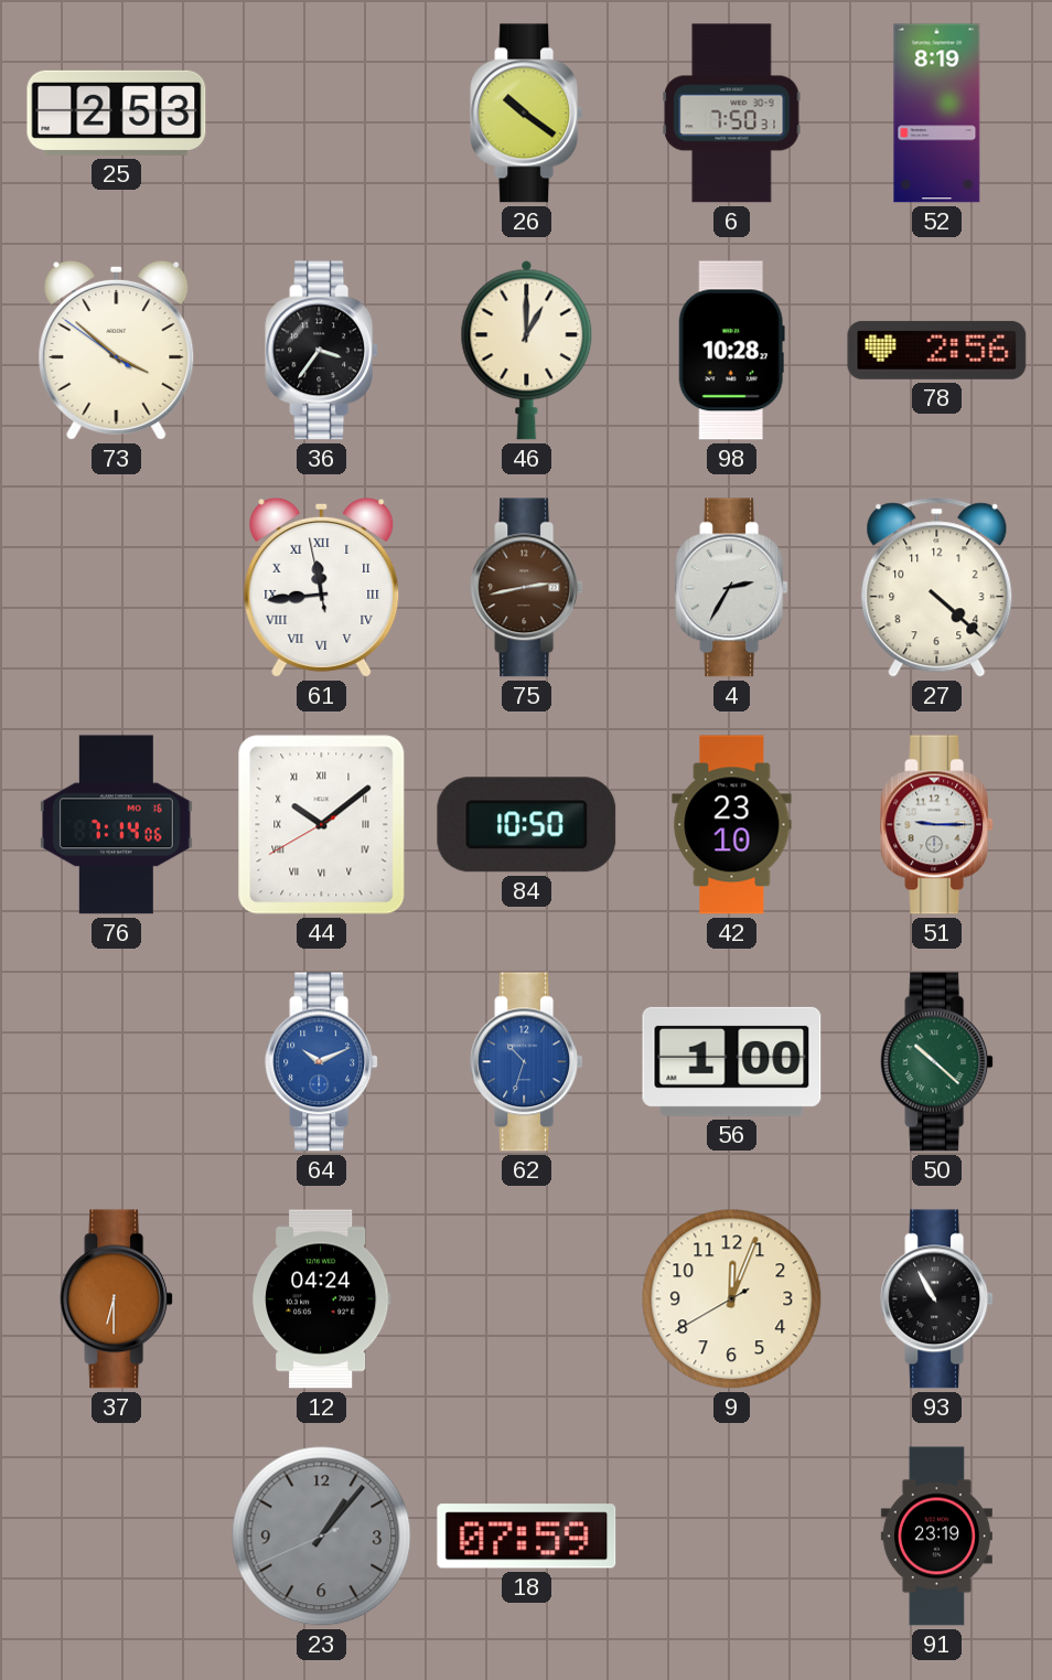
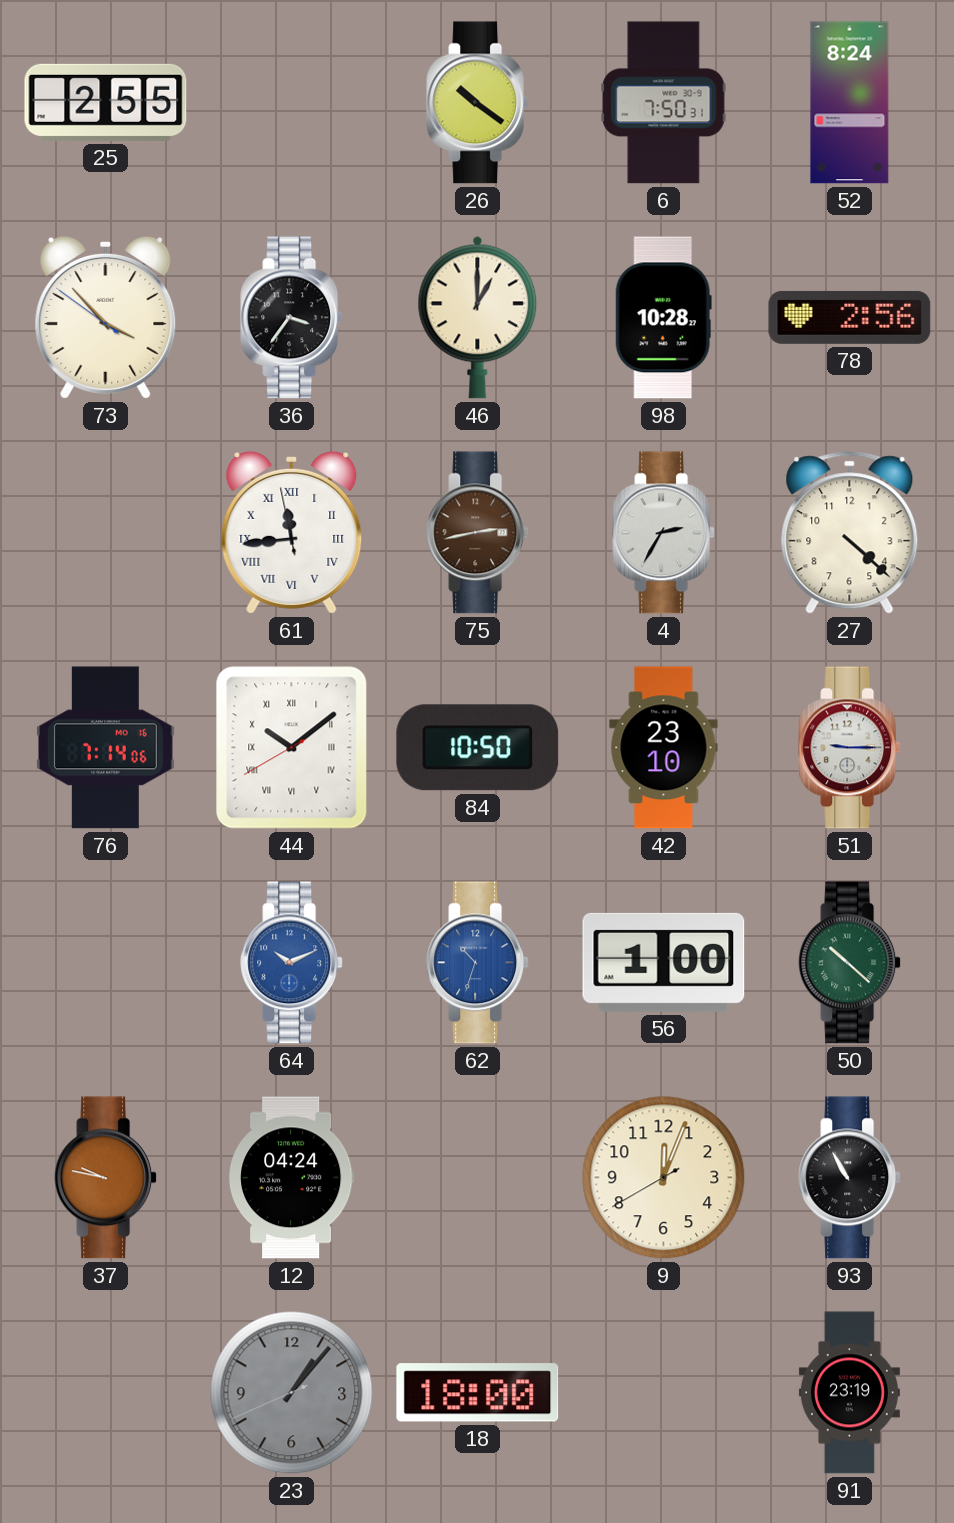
25: 2:53 -> 2:55
52: 8:19 -> 8:24
73: 3:51 -> 3:52
37: 6:30 -> 9:47
18: 07:59 -> 18:00
